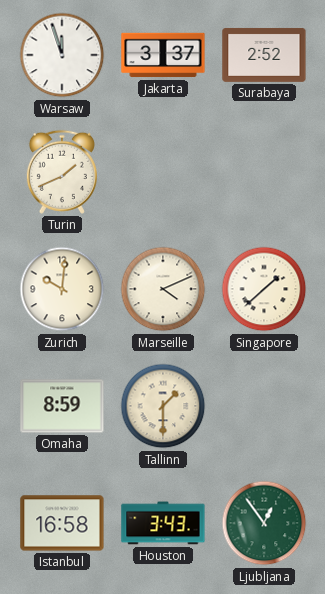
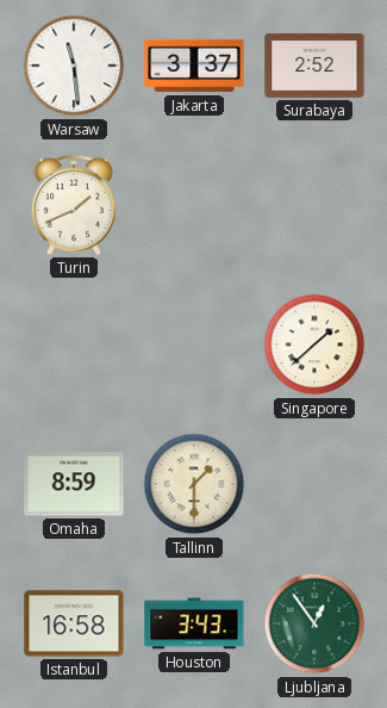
Warsaw: 11:57 -> 11:29
Zurich: 10:01 -> none
Marseille: 4:11 -> none
